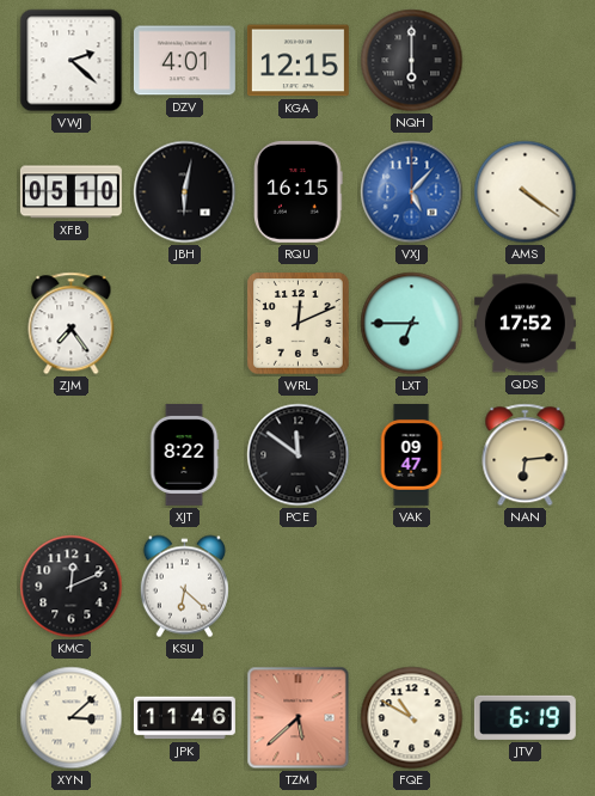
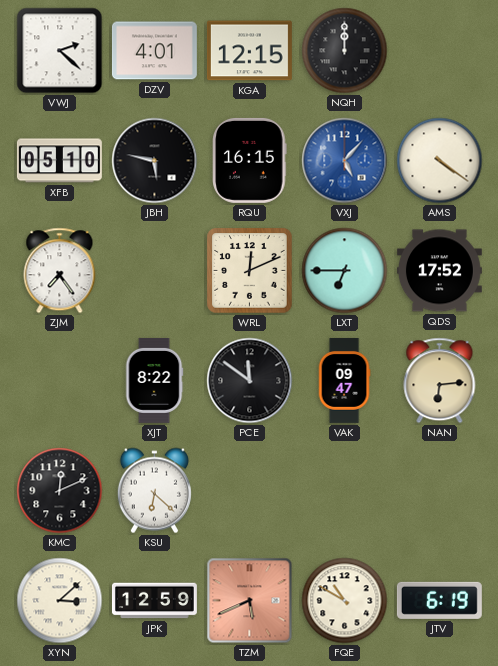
NQH: 6:00 -> 12:00
JBH: 6:02 -> 5:47
JPK: 11:46 -> 12:59
TZM: 5:38 -> 5:41
